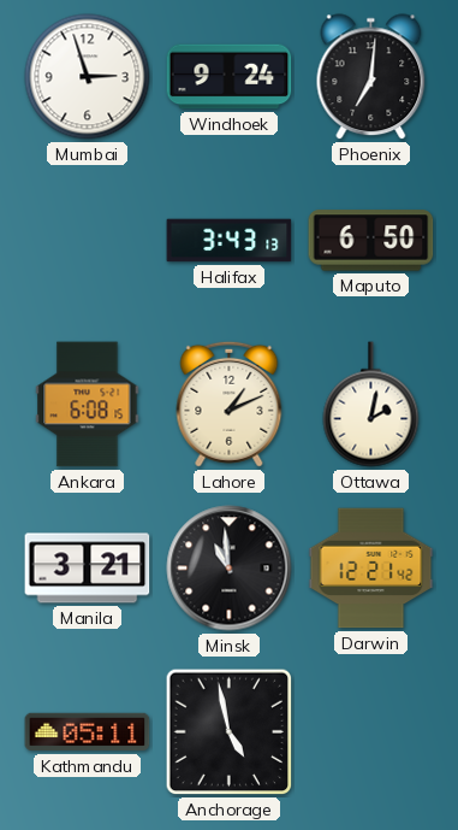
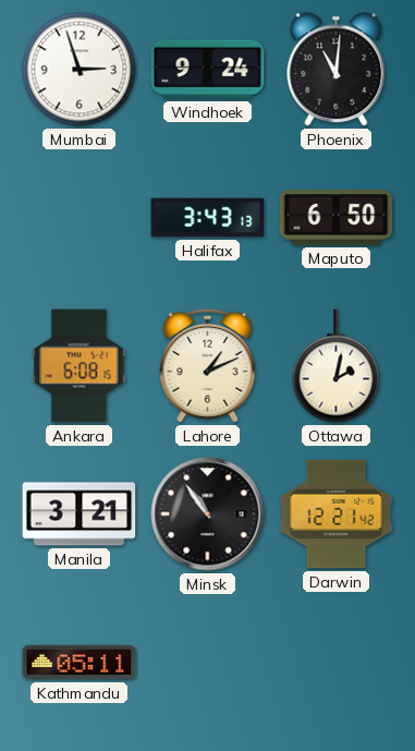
Phoenix: 7:01 -> 11:01
Minsk: 10:59 -> 10:54
Anchorage: 4:58 -> none
